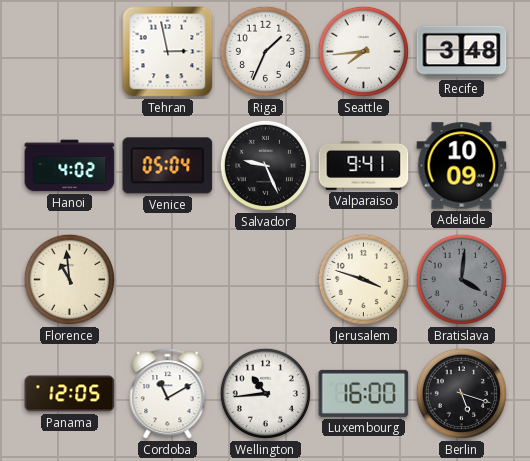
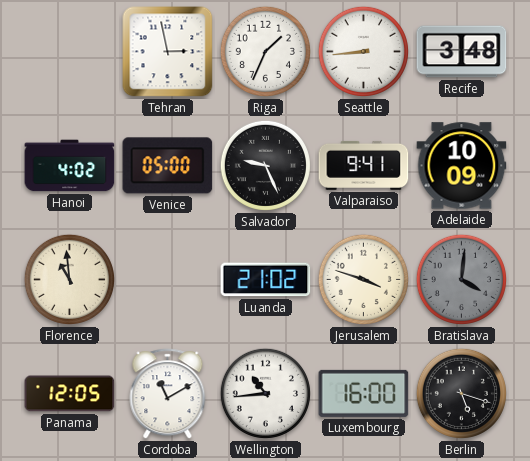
Seattle: 7:44 -> 8:44
Venice: 05:04 -> 05:00
Luanda: none -> 21:02
